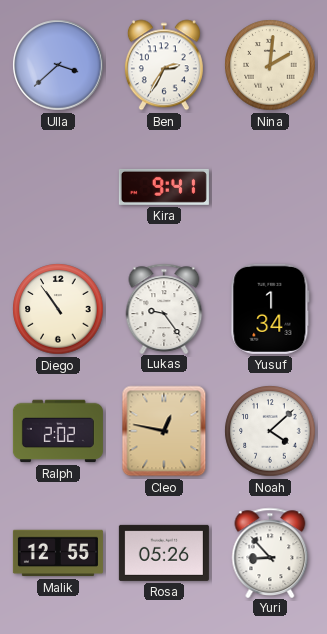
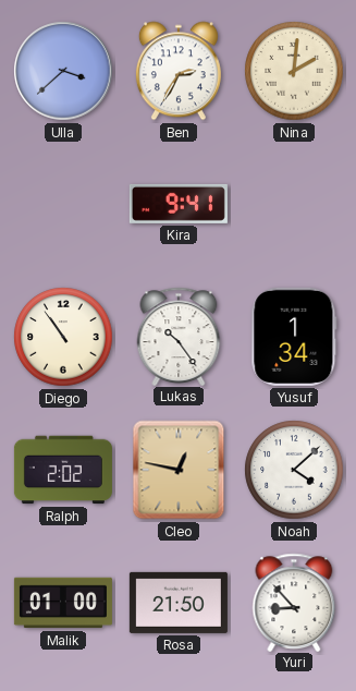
Lukas: 9:24 -> 10:24
Malik: 12:55 -> 01:00
Rosa: 05:26 -> 21:50
